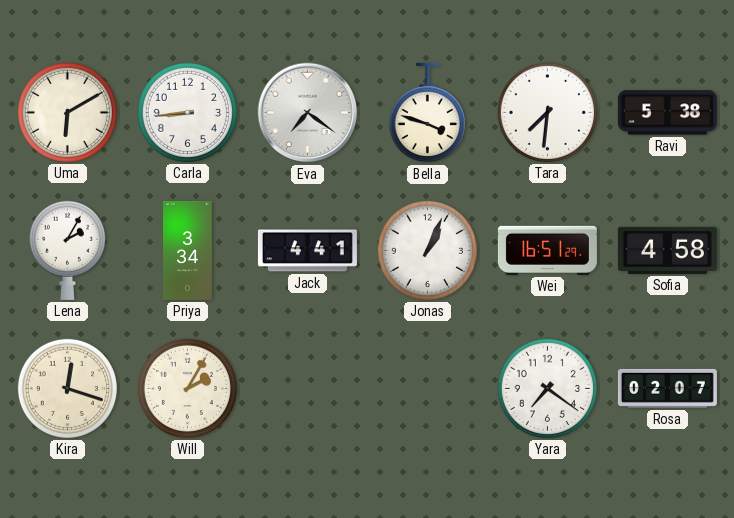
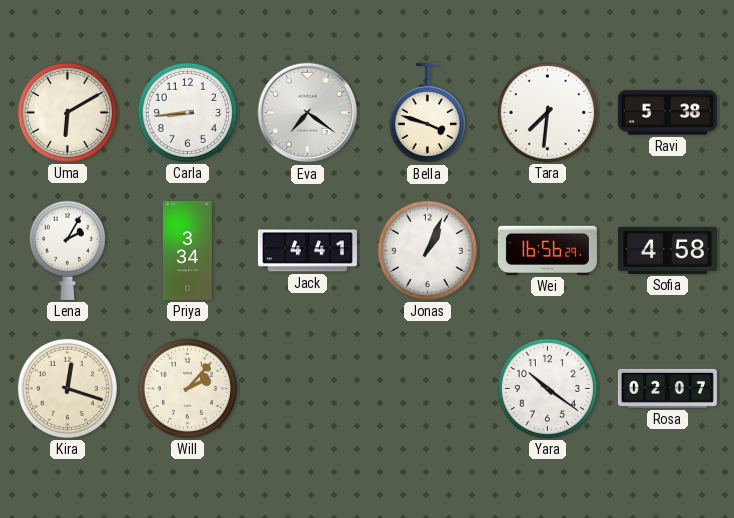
Wei: 16:51 -> 16:56
Will: 2:05 -> 2:07
Yara: 7:21 -> 10:21
